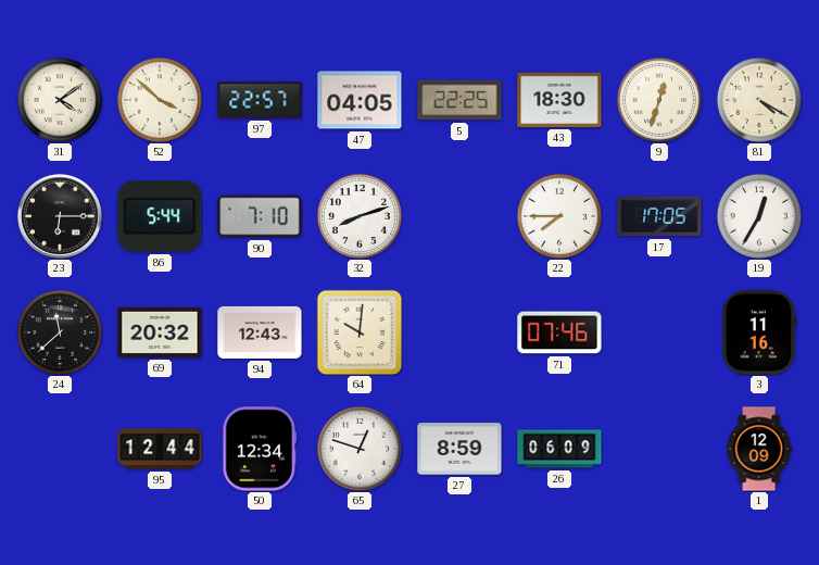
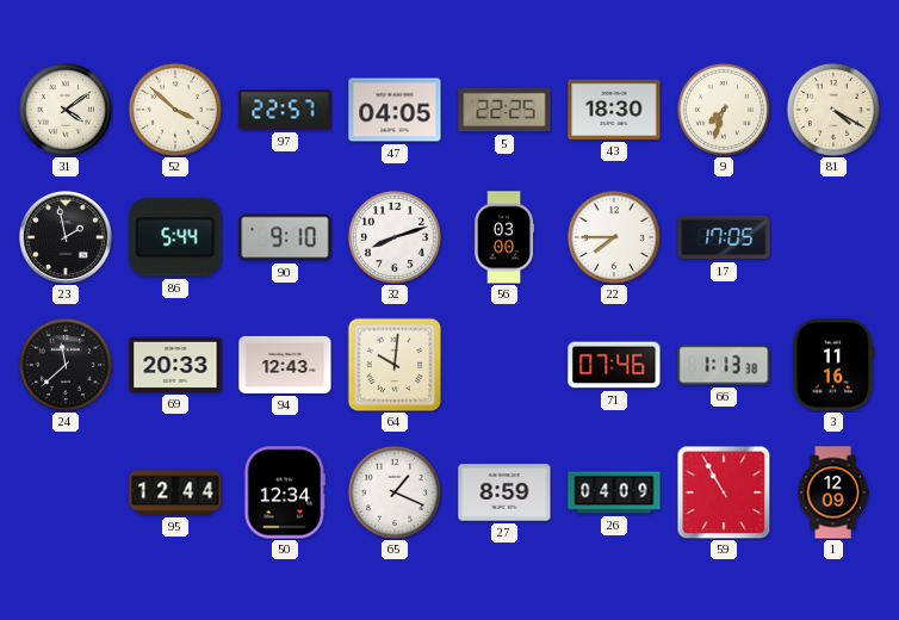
9: 12:33 -> 7:33
23: 6:15 -> 1:58
90: 7:10 -> 9:10
56: none -> 03:00
19: 12:35 -> none
69: 20:32 -> 20:33
66: none -> 1:13
65: 12:48 -> 1:19
26: 06:09 -> 04:09
59: none -> 10:55
